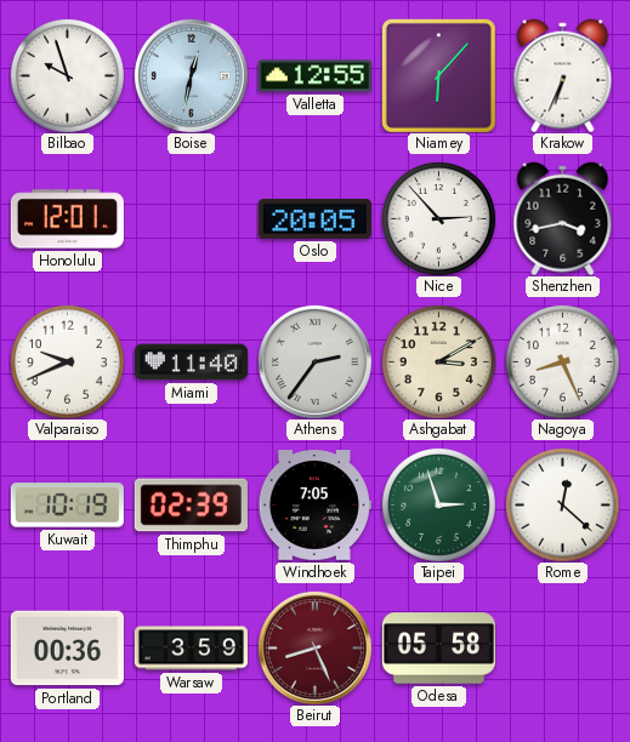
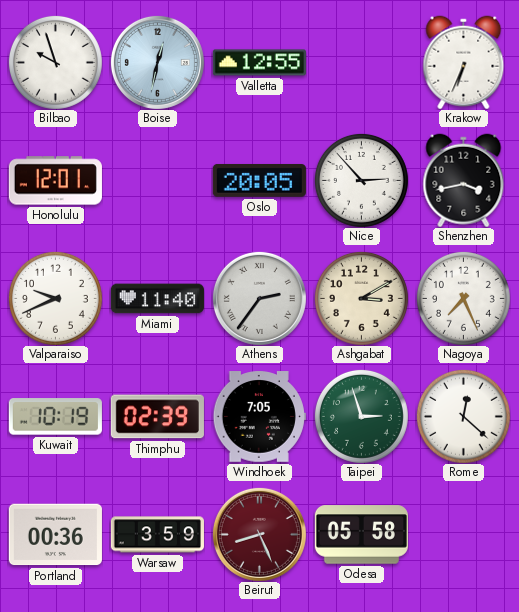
Niamey: 6:07 -> none
Nagoya: 8:26 -> 7:26
